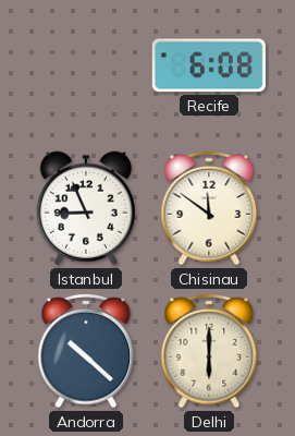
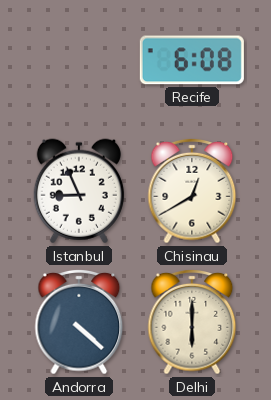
Chisinau: 11:51 -> 12:40
Andorra: 10:22 -> 4:22
